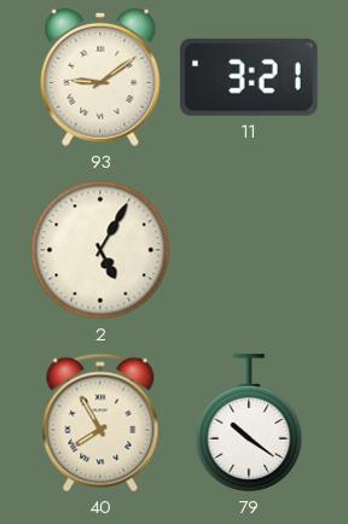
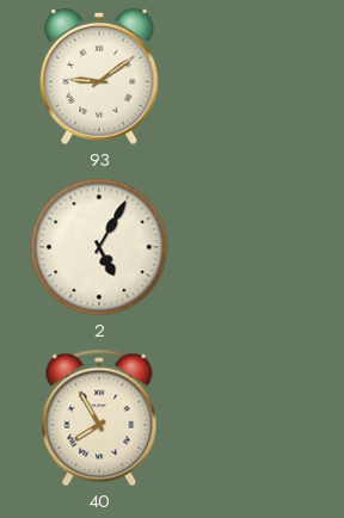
11: 3:21 -> none
79: 10:21 -> none
